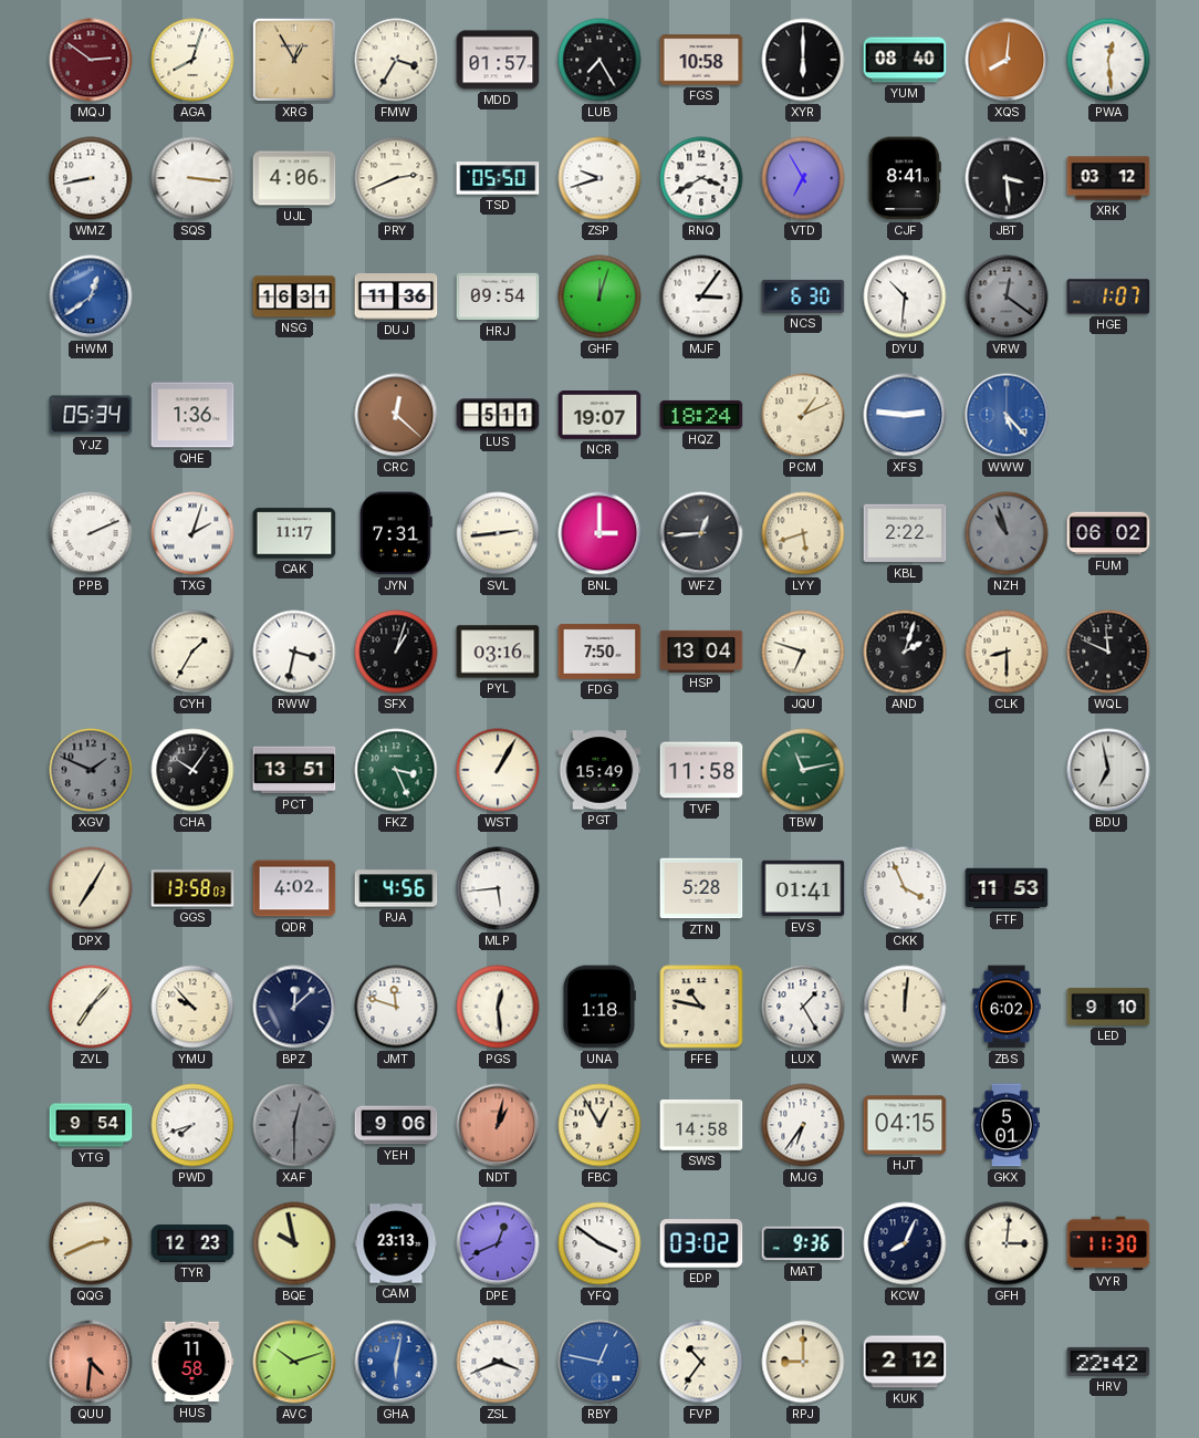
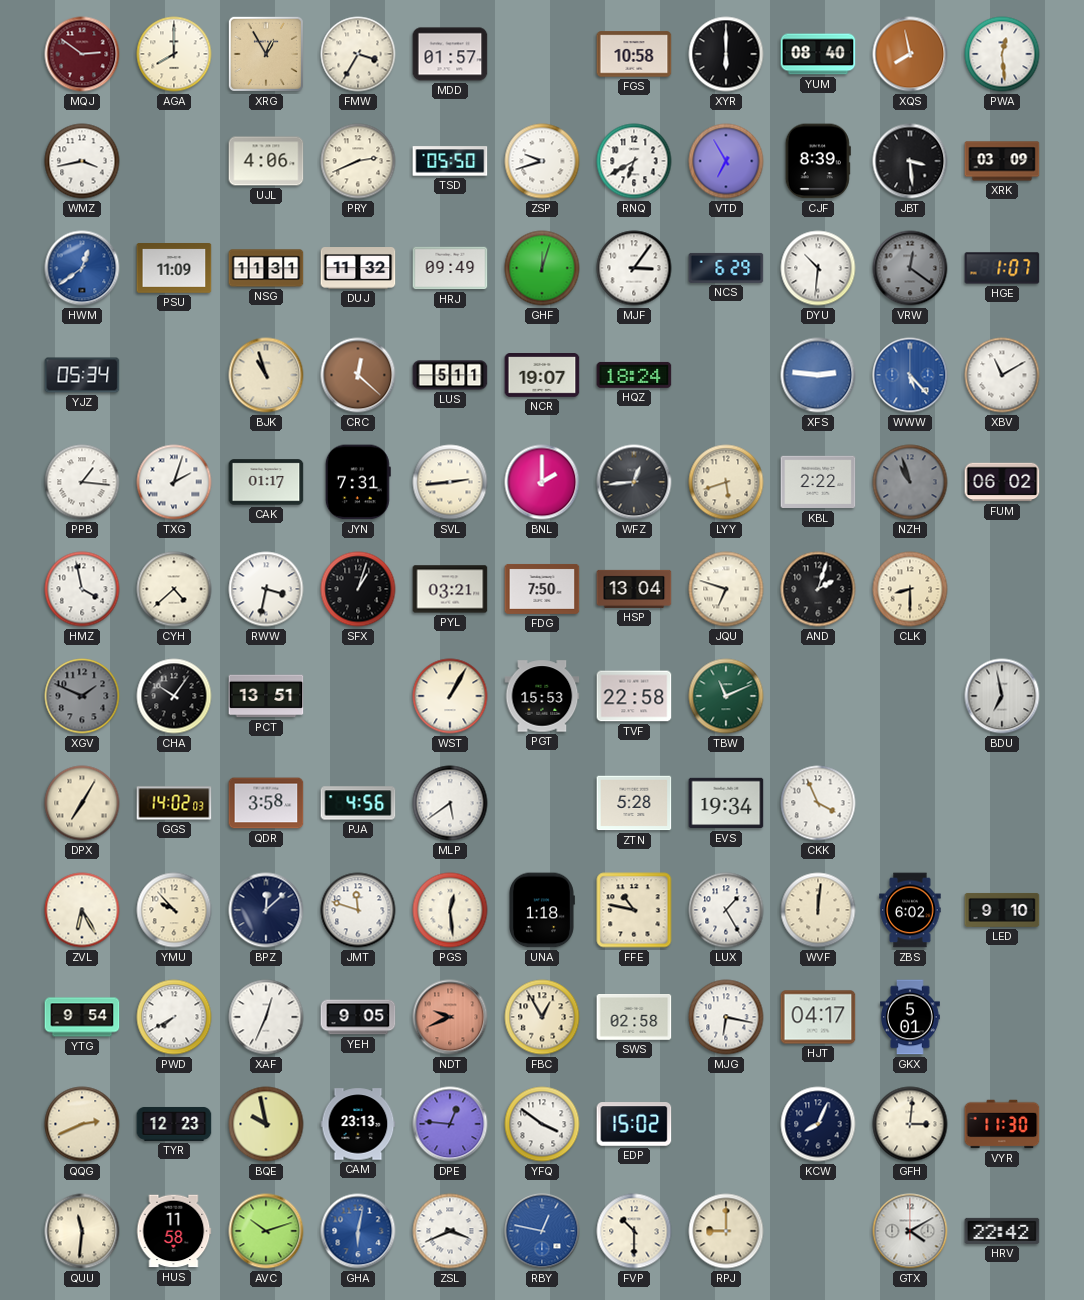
AGA: 8:03 -> 8:00
LUB: 7:25 -> none
XQS: 8:01 -> 7:58
WMZ: 8:43 -> 3:43
SQS: 3:16 -> none
RNQ: 3:40 -> 6:40
CJF: 8:41 -> 8:39
XRK: 03:12 -> 03:09
PSU: none -> 11:09
NSG: 16:31 -> 11:31
DUJ: 11:36 -> 11:32
HRJ: 09:54 -> 09:49
NCS: 6:30 -> 6:29
QHE: 1:36 -> none
BJK: none -> 10:57
PCM: 1:11 -> none
XBV: none -> 11:10
PPB: 2:11 -> 1:16
CAK: 11:17 -> 01:17
BNL: 3:00 -> 2:00
HMZ: none -> 3:58
CYH: 1:35 -> 4:38
PYL: 03:16 -> 03:21
WQL: 11:49 -> none
FKZ: 3:26 -> none
PGT: 15:49 -> 15:53
TVF: 11:58 -> 22:58
TBW: 11:13 -> 11:11
GGS: 13:58 -> 14:02
QDR: 4:02 -> 3:58
MLP: 5:44 -> 5:39
EVS: 01:41 -> 19:34
FTF: 11:53 -> none
ZVL: 7:07 -> 6:25
PWD: 7:42 -> 7:40
XAF: 12:30 -> 12:34
XAF dial: grey -> white
YEH: 9:06 -> 9:05
NDT: 1:02 -> 9:41
SWS: 14:58 -> 02:58
MJG: 6:36 -> 6:17
HJT: 04:15 -> 04:17
DPE: 12:41 -> 12:46
EDP: 03:02 -> 15:02
MAT: 9:36 -> none
QUU: 4:31 -> 11:31
QUU dial: salmon -> cream
FVP: 10:36 -> 10:30
KUK: 2:12 -> none
GTX: none -> 4:10
